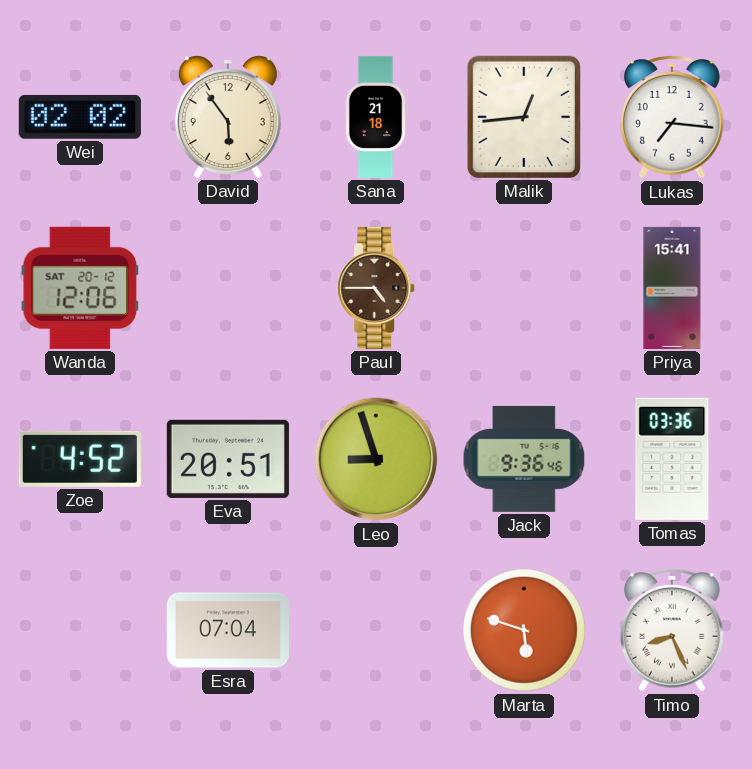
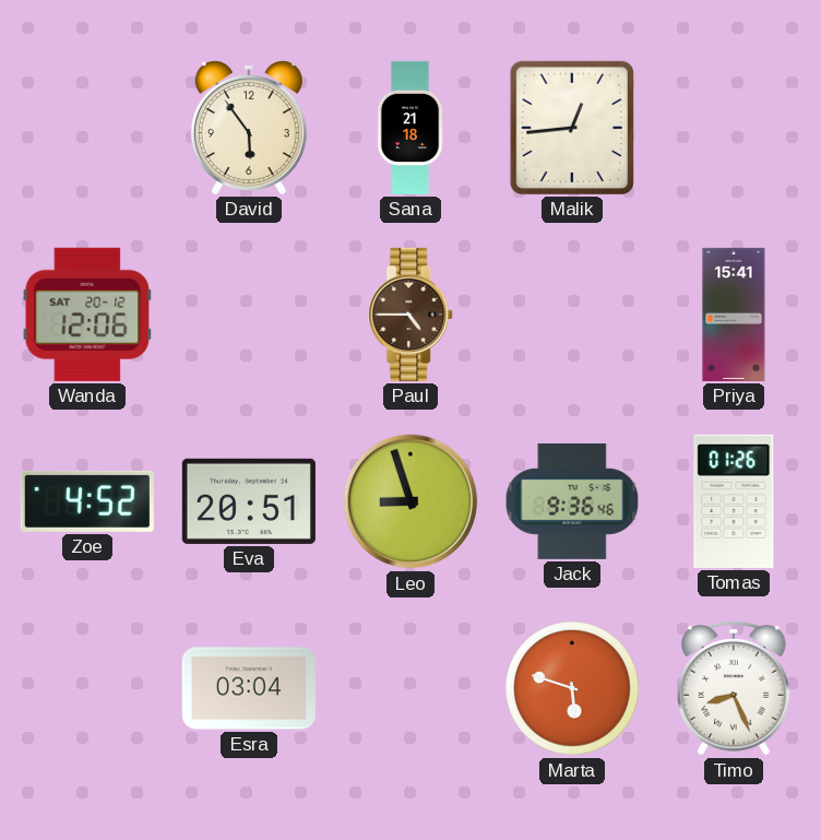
Wei: 02:02 -> none
Lukas: 7:16 -> none
Tomas: 03:36 -> 01:26
Esra: 07:04 -> 03:04
